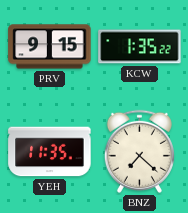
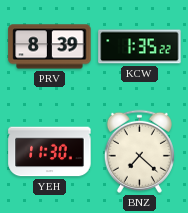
PRV: 9:15 -> 8:39
YEH: 11:35 -> 11:30
